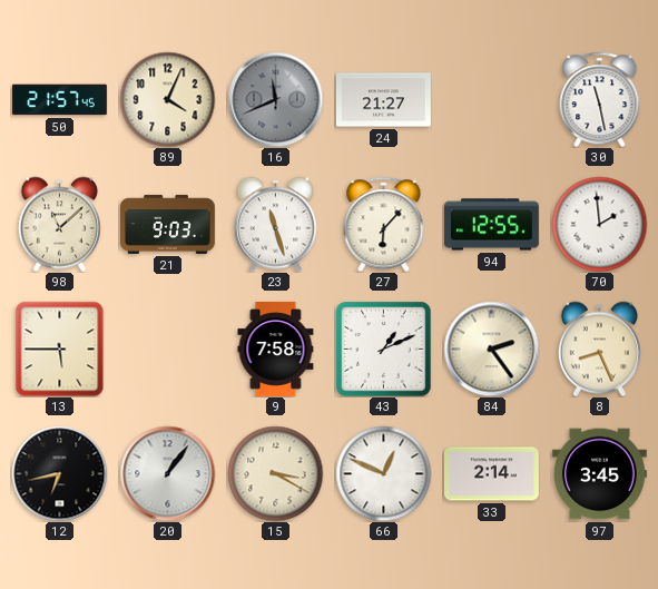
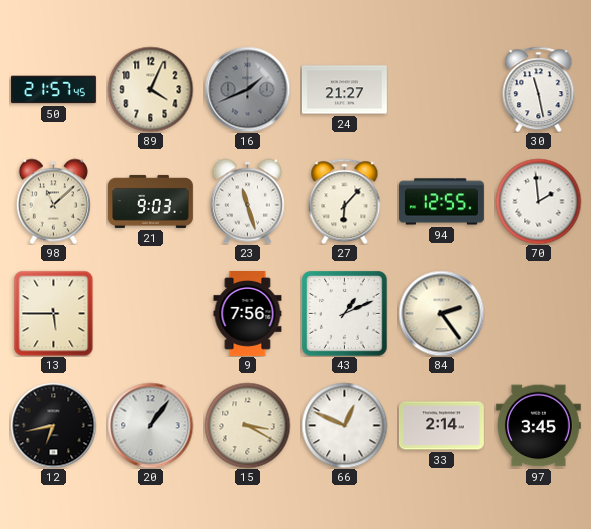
16: 11:41 -> 1:41
9: 7:58 -> 7:56
8: 8:26 -> none
